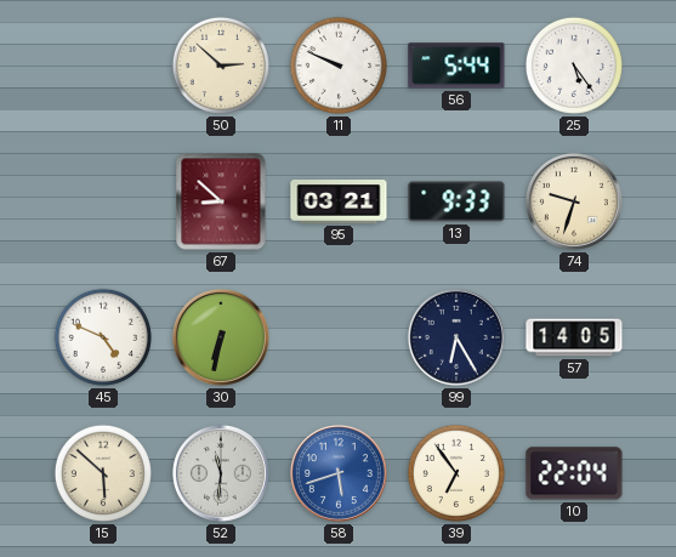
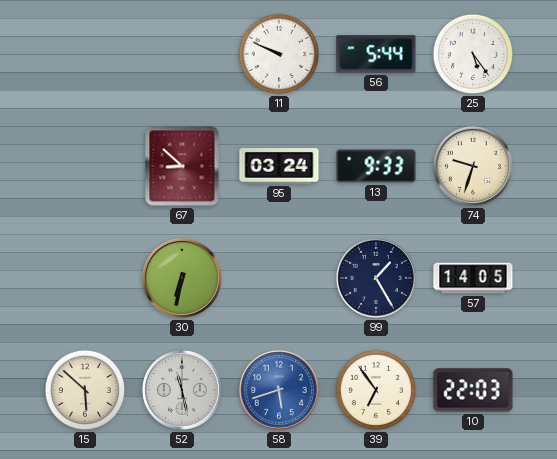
50: 2:52 -> none
95: 03:21 -> 03:24
45: 4:49 -> none
99: 6:25 -> 1:25
52: 11:31 -> 11:28
10: 22:04 -> 22:03
